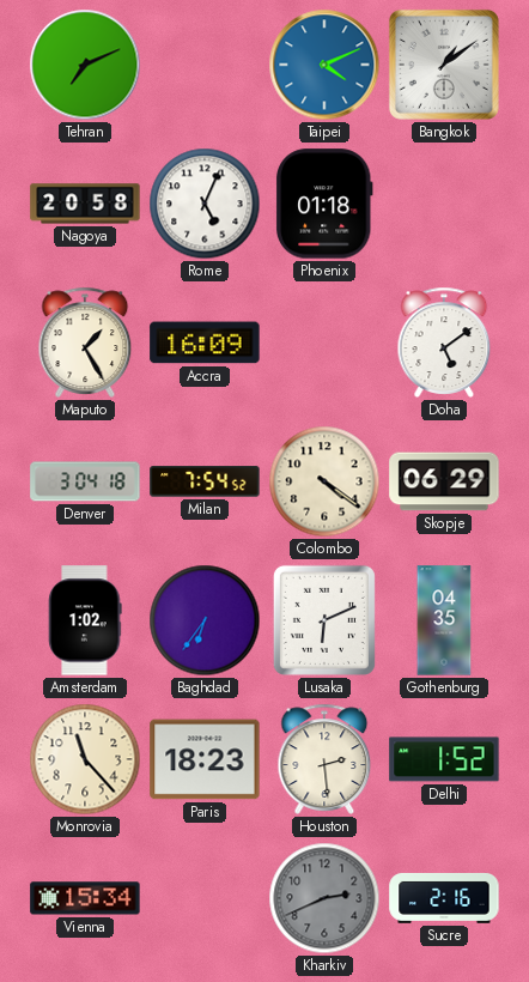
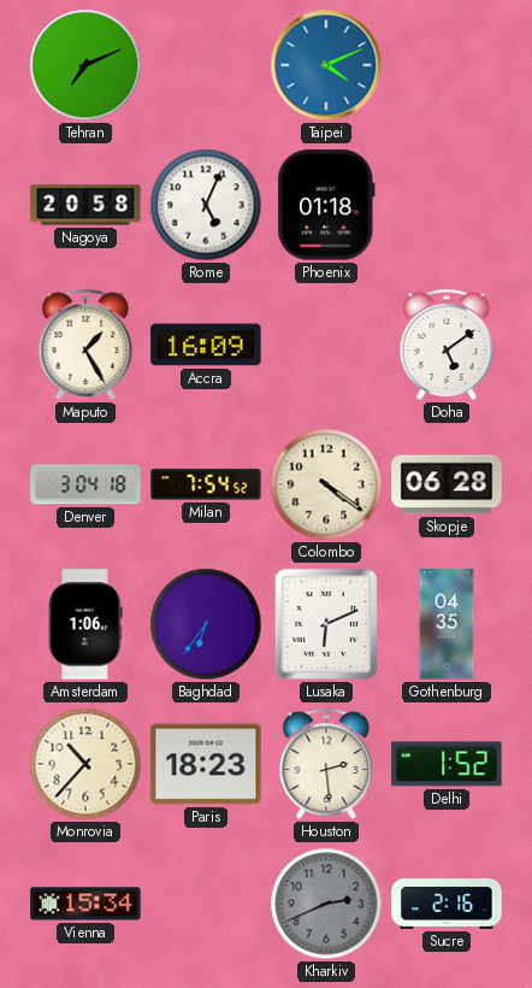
Bangkok: 1:09 -> none
Skopje: 06:29 -> 06:28
Amsterdam: 1:02 -> 1:06
Monrovia: 11:23 -> 10:37
